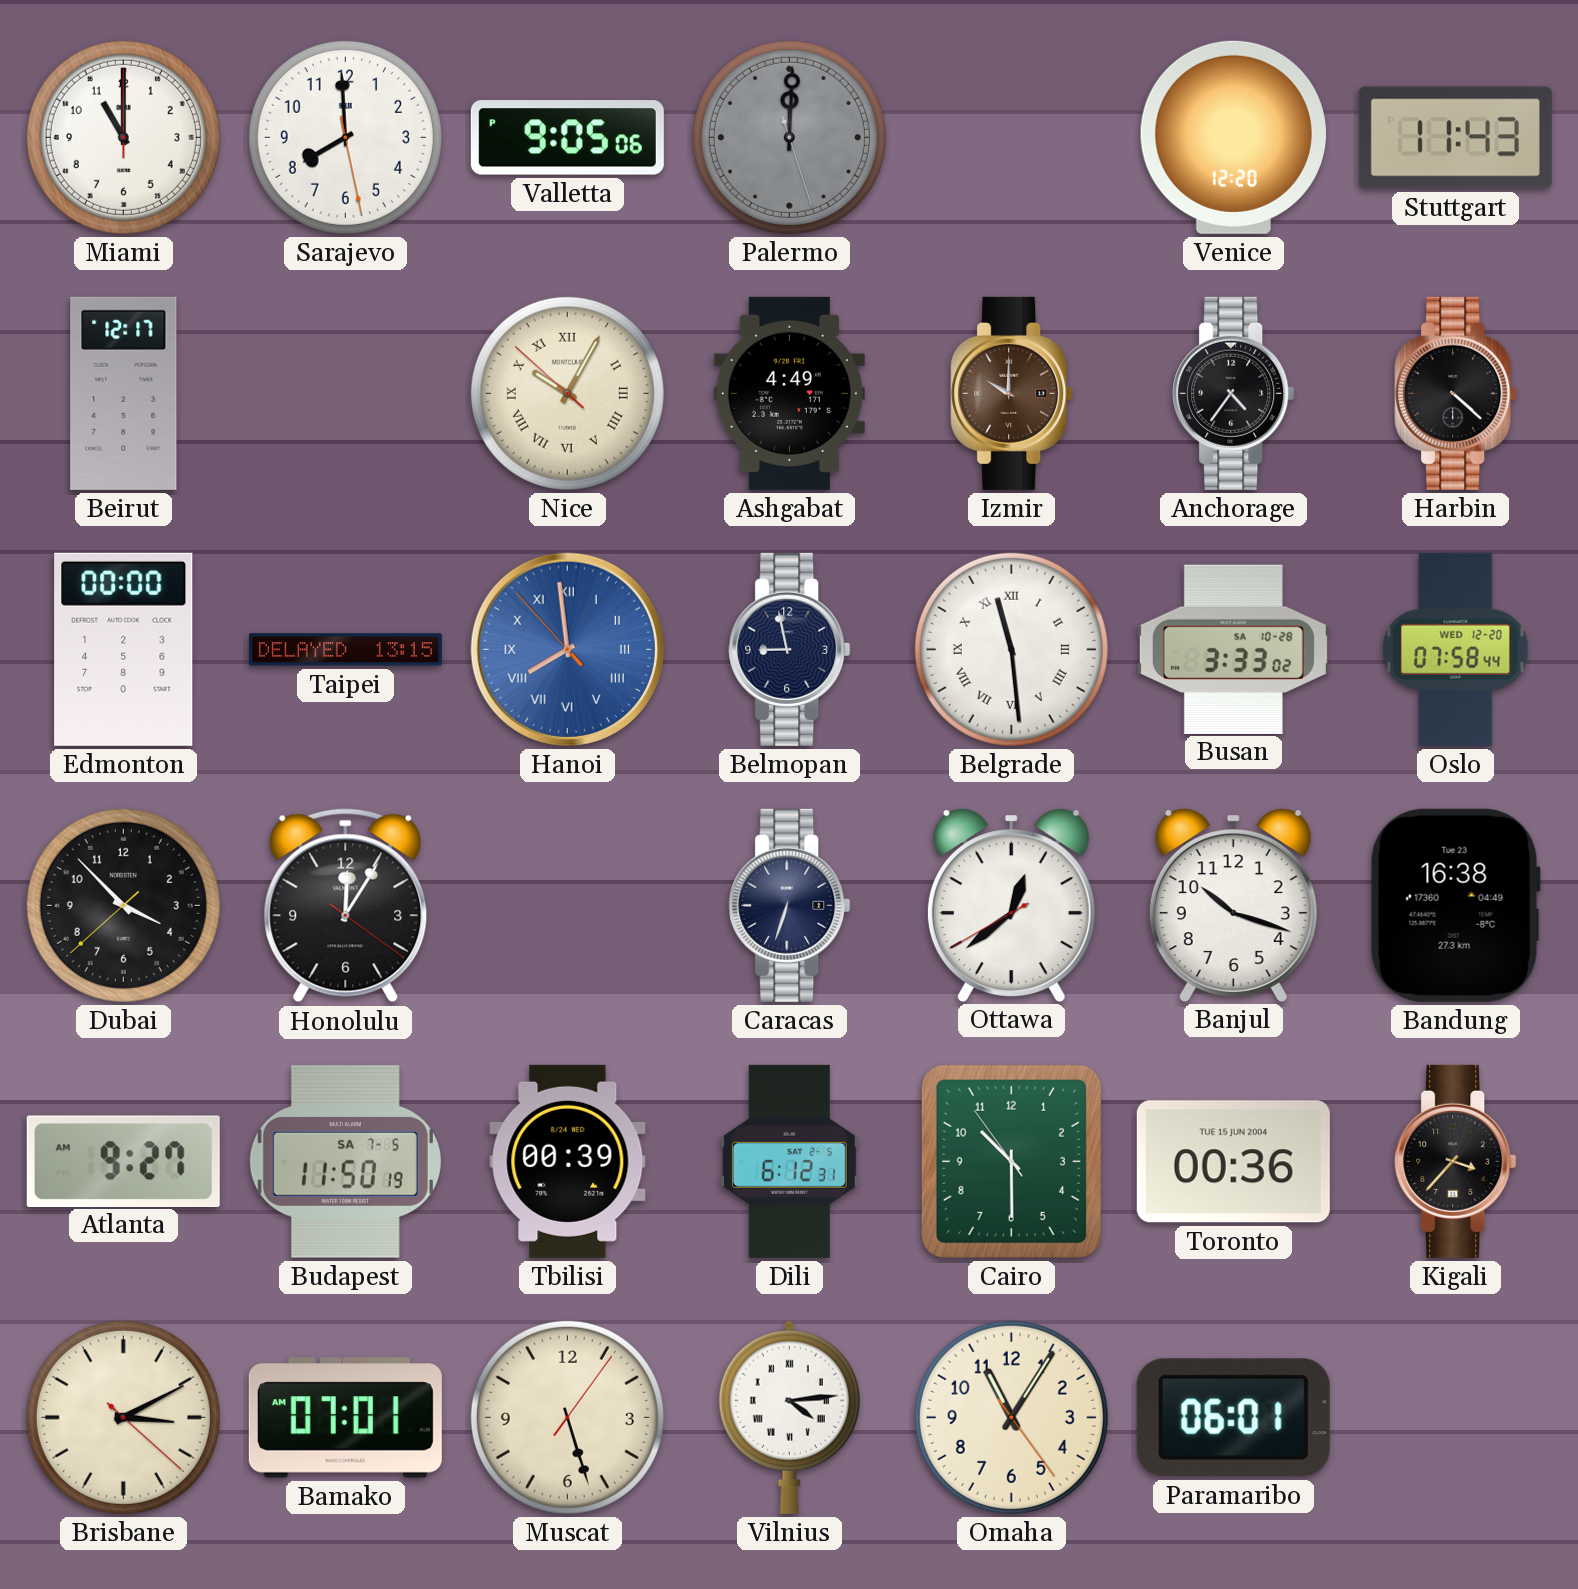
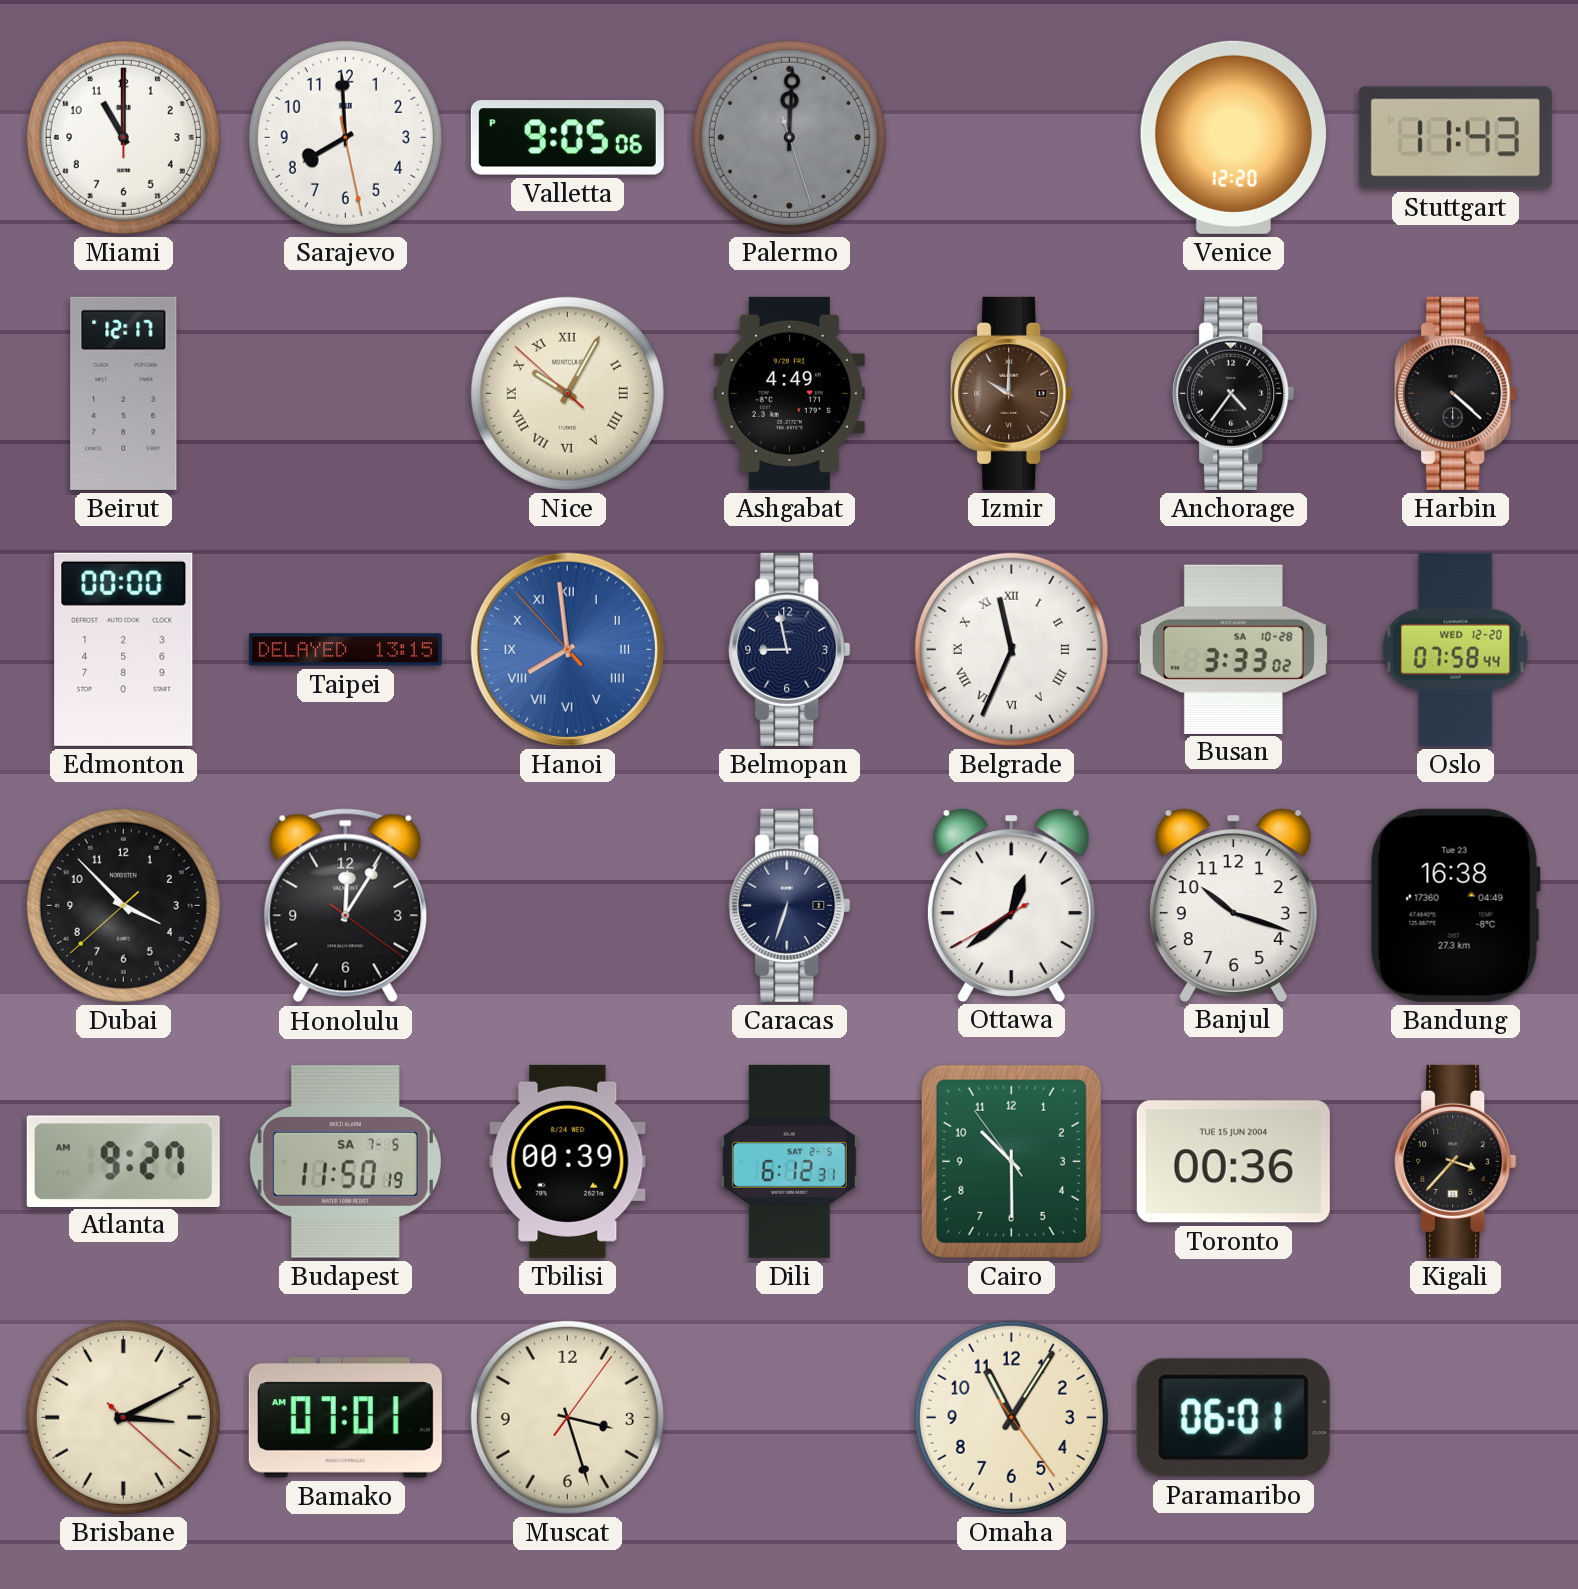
Belgrade: 11:29 -> 11:34
Muscat: 5:27 -> 3:27
Vilnius: 4:14 -> none
